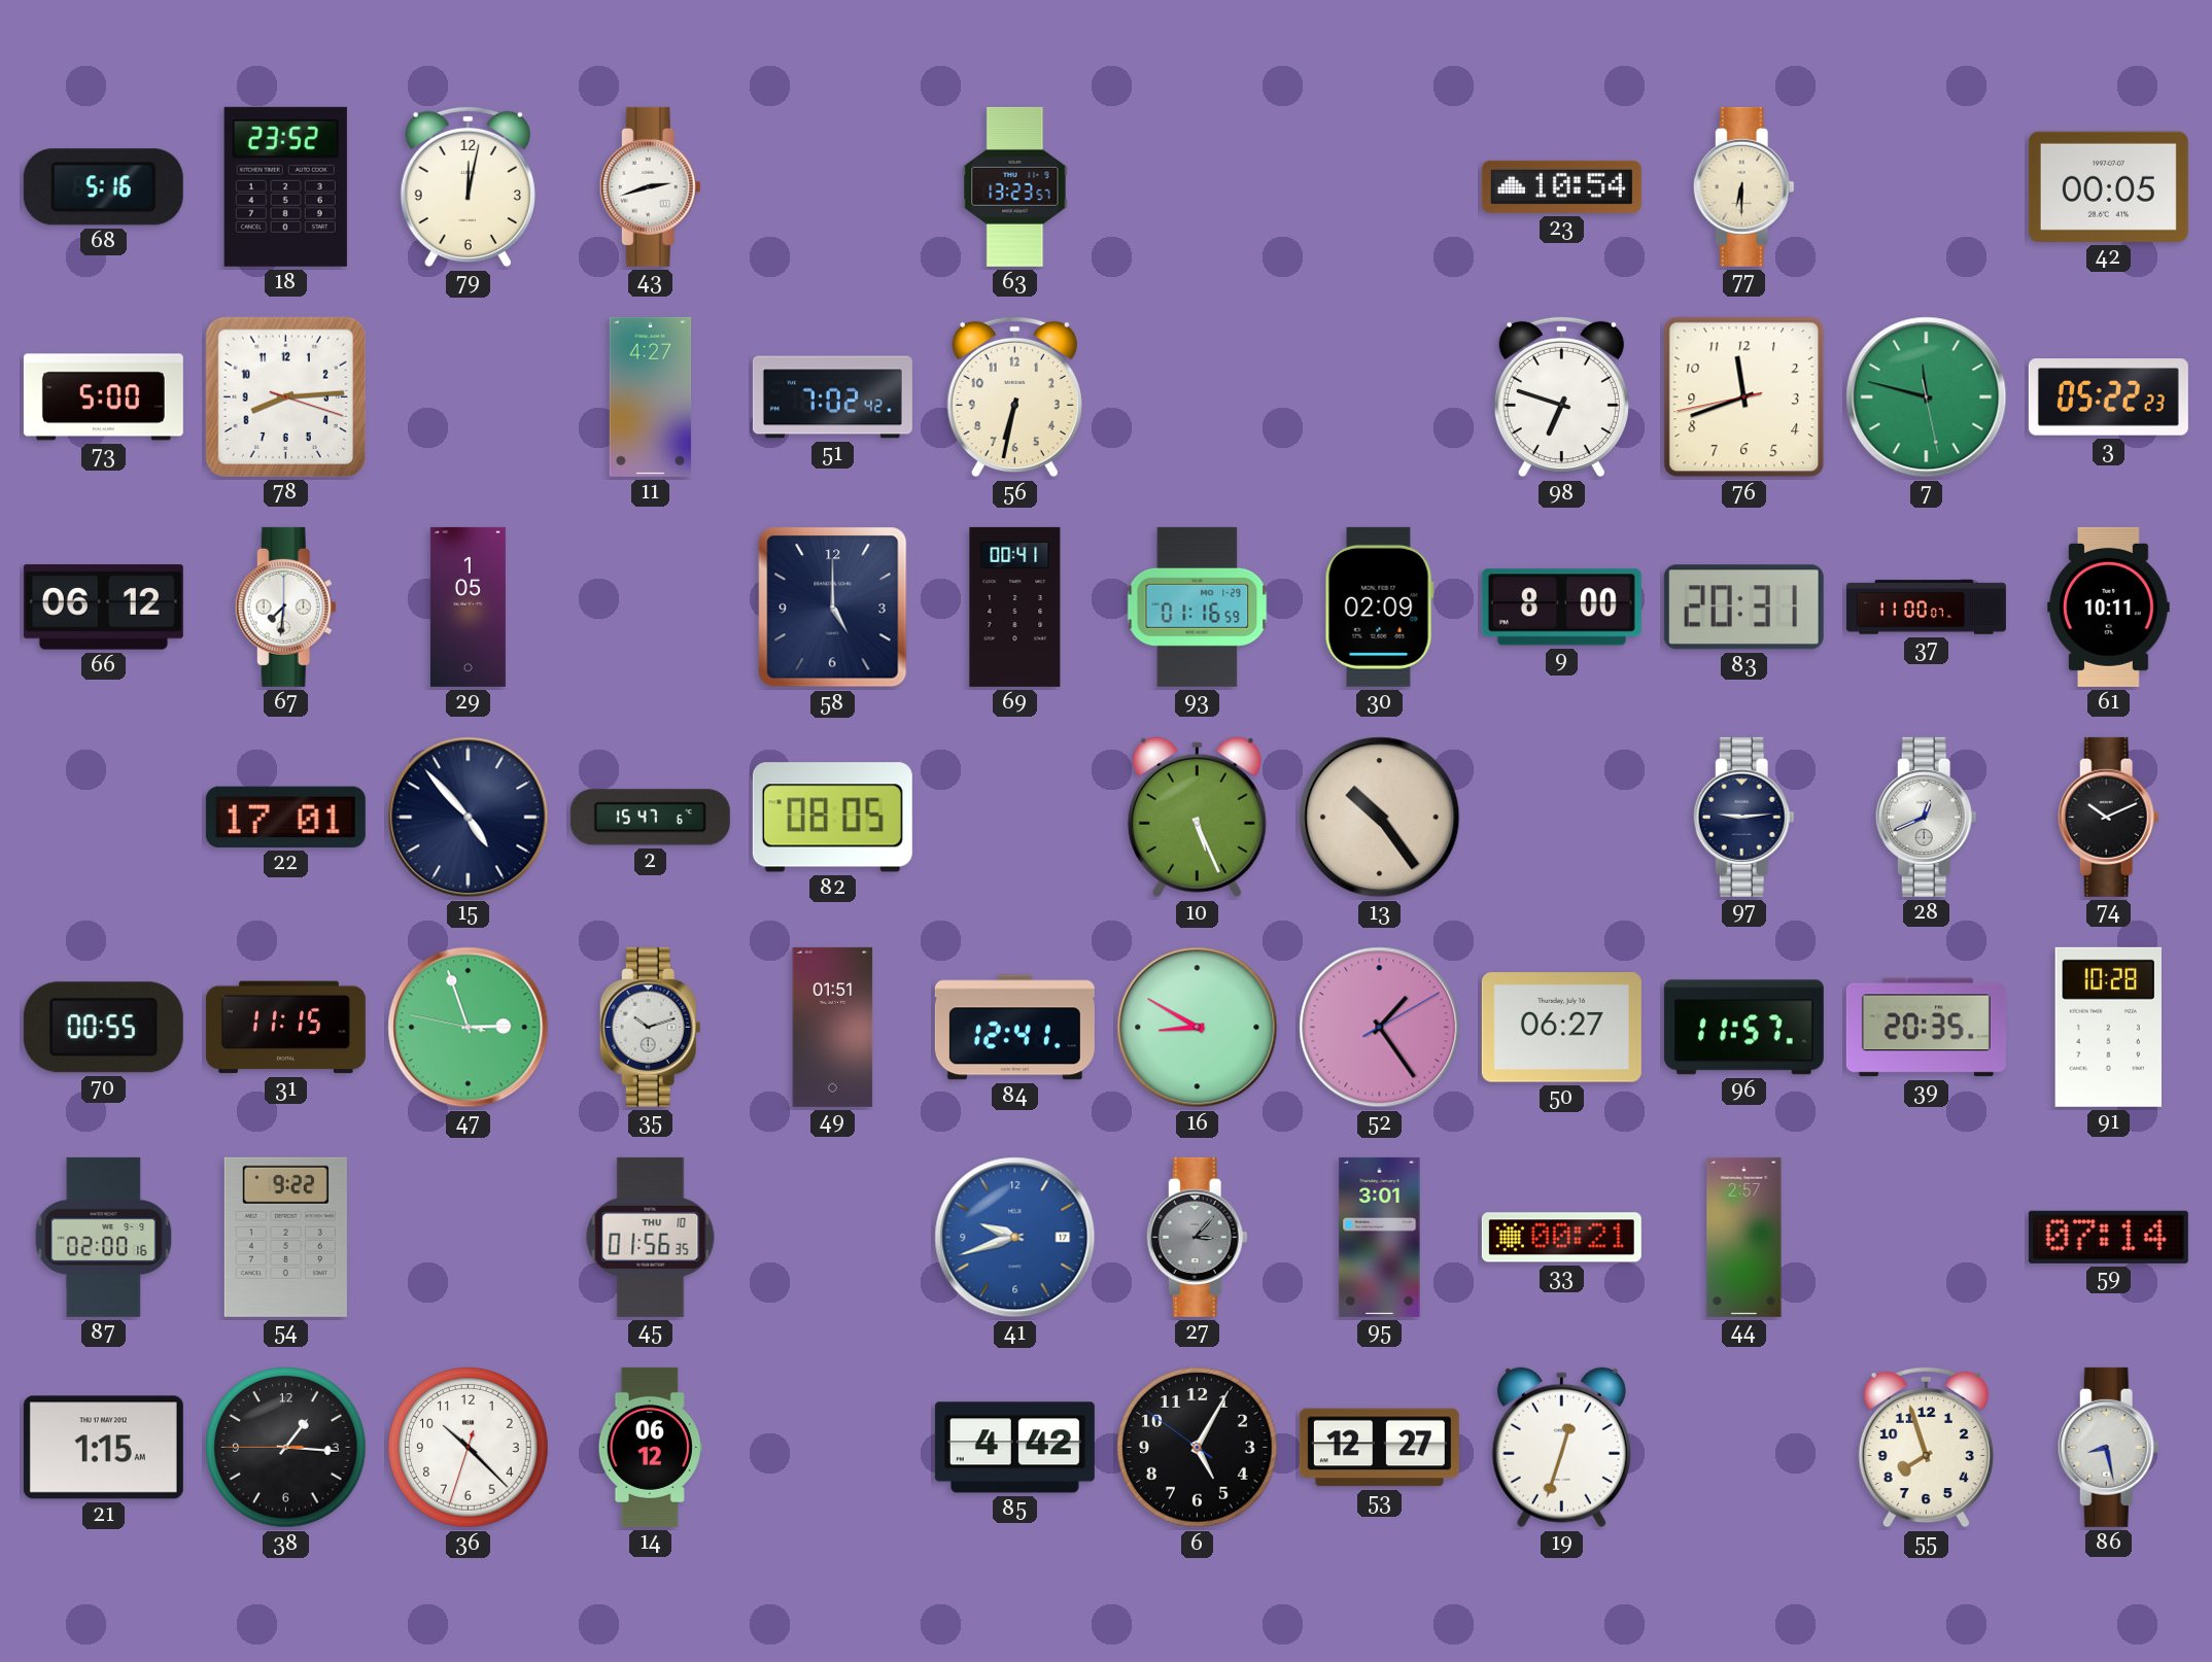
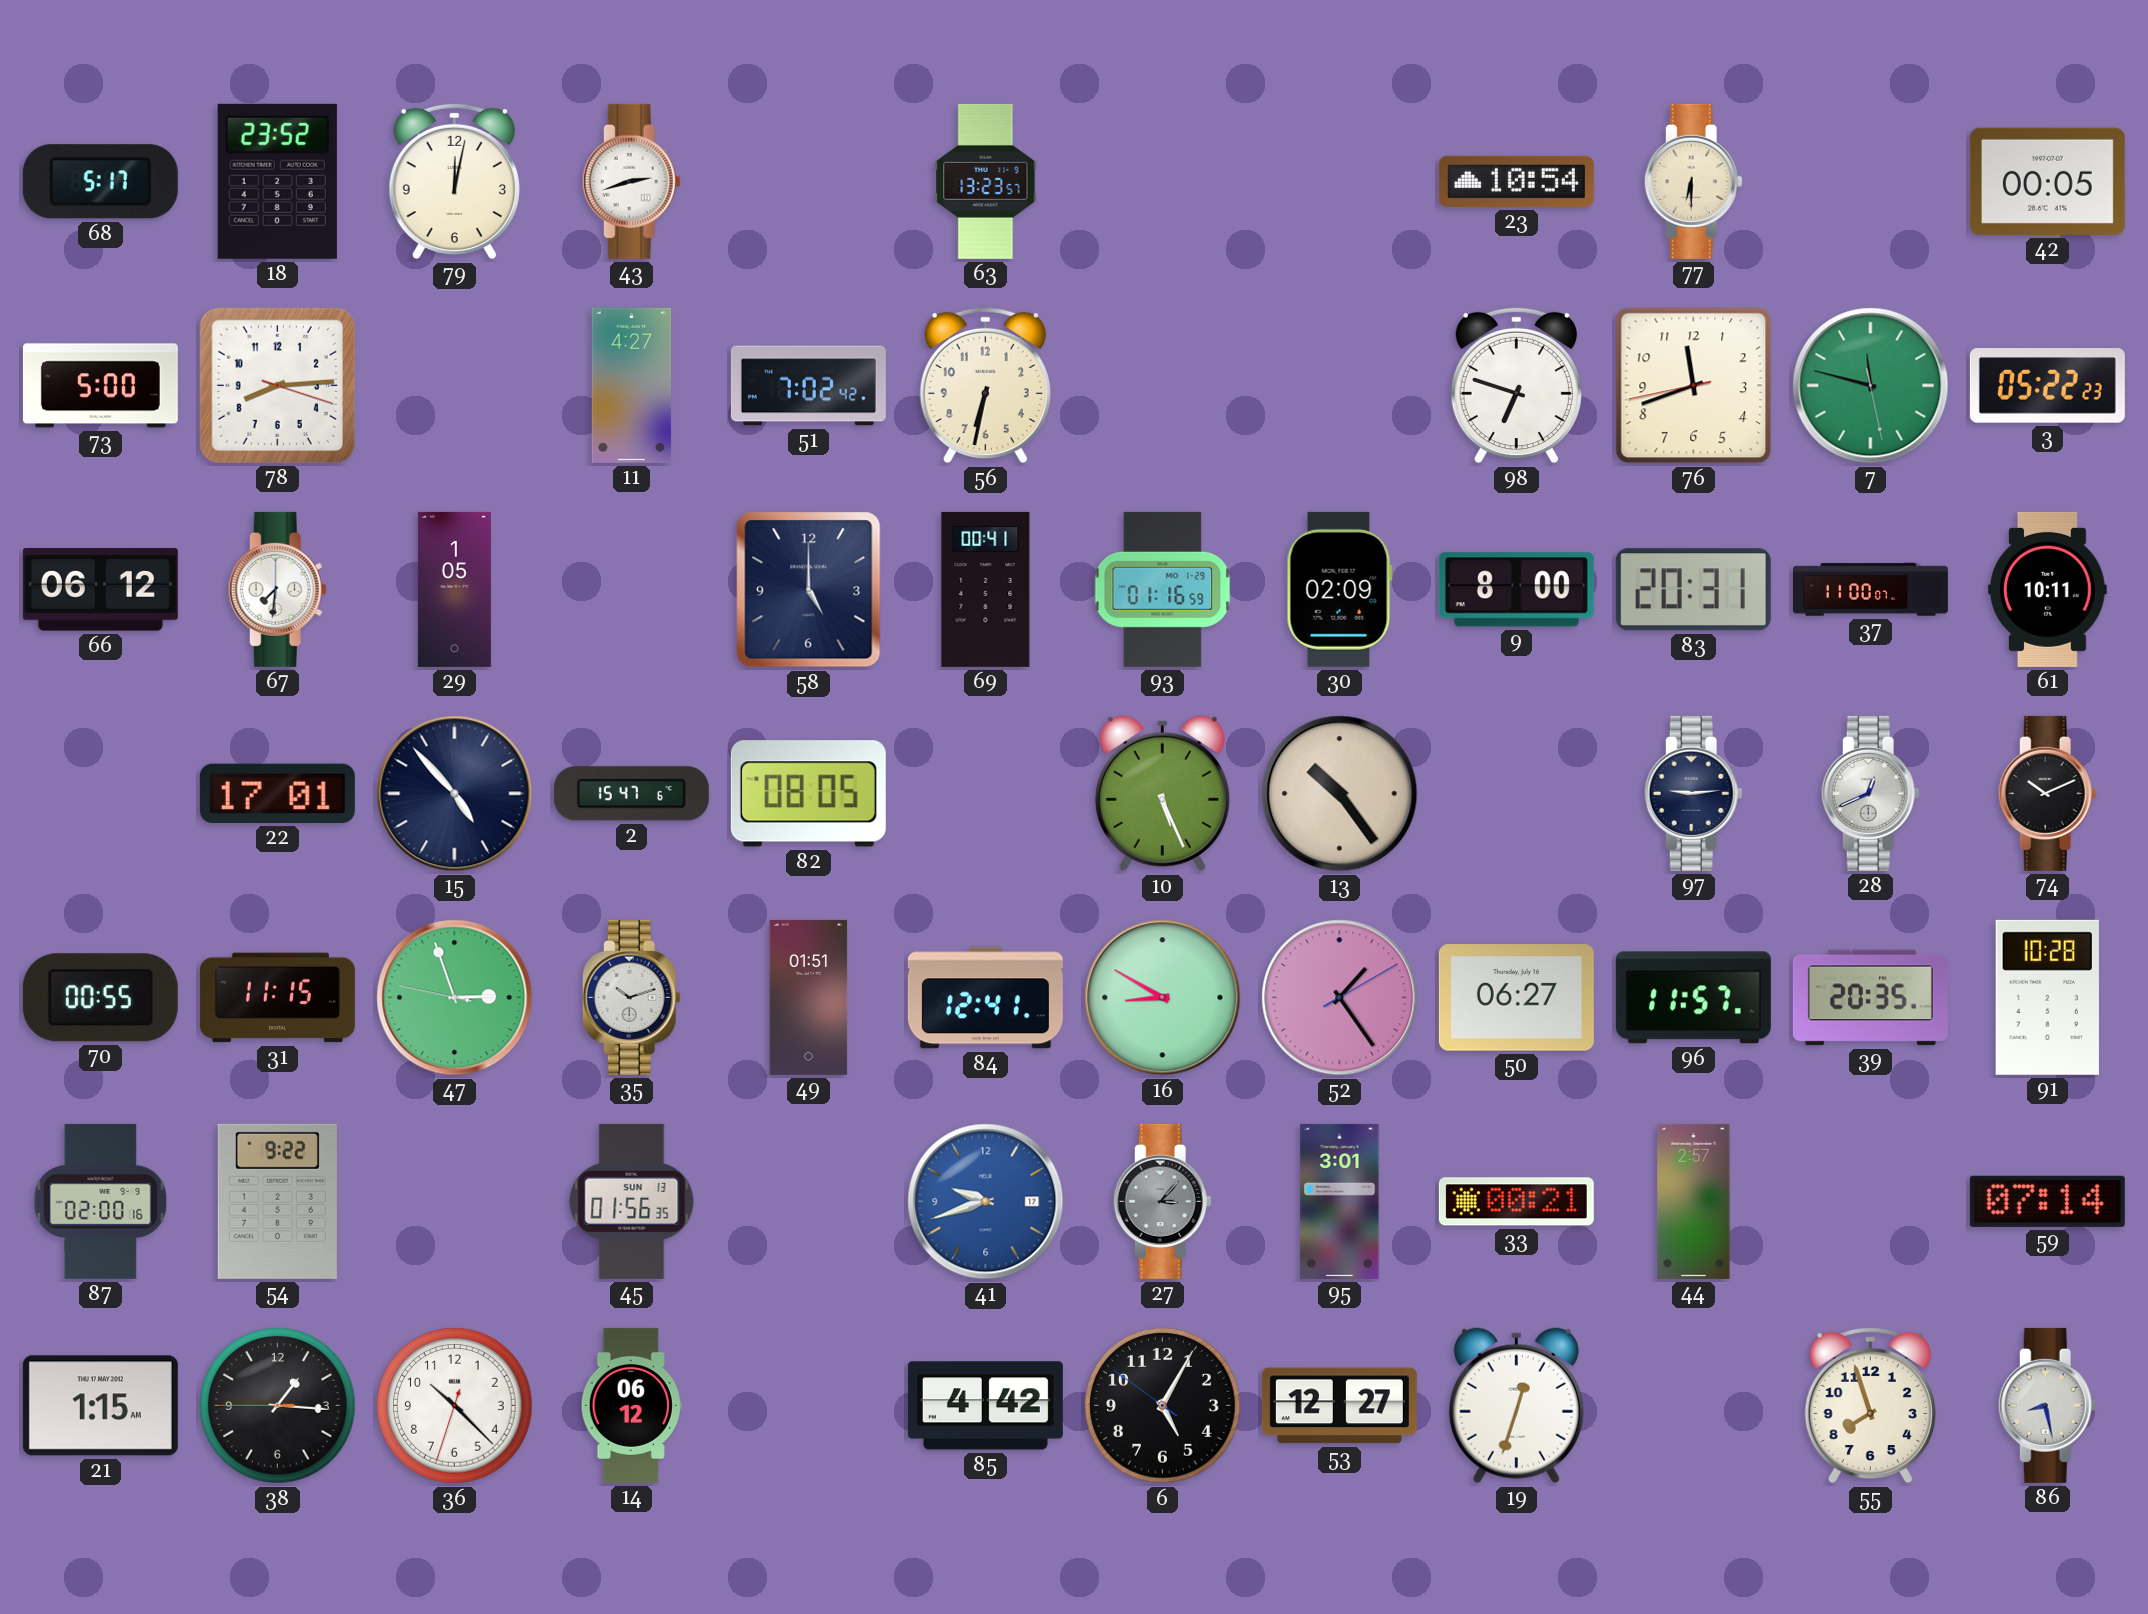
68: 5:16 -> 5:17
45 date: THU 10 -> SUN 13
